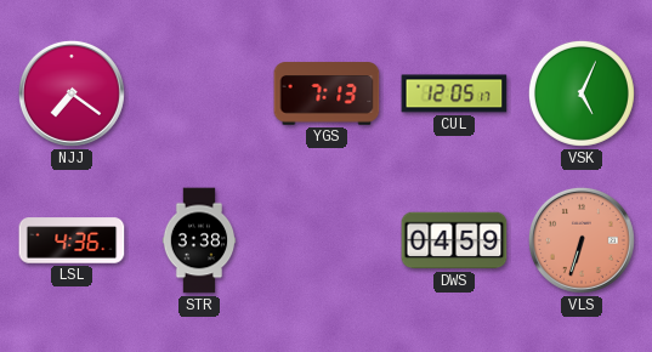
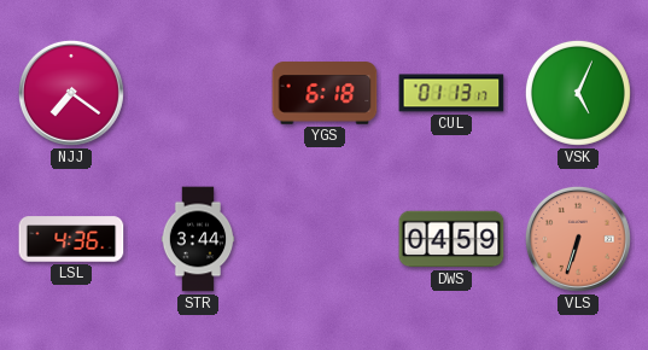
YGS: 7:13 -> 6:18
CUL: 12:05 -> 01:13
STR: 3:38 -> 3:44
